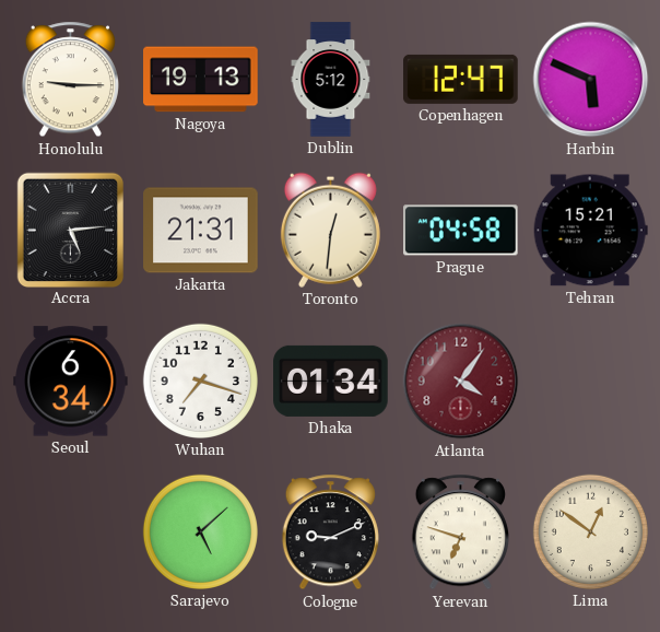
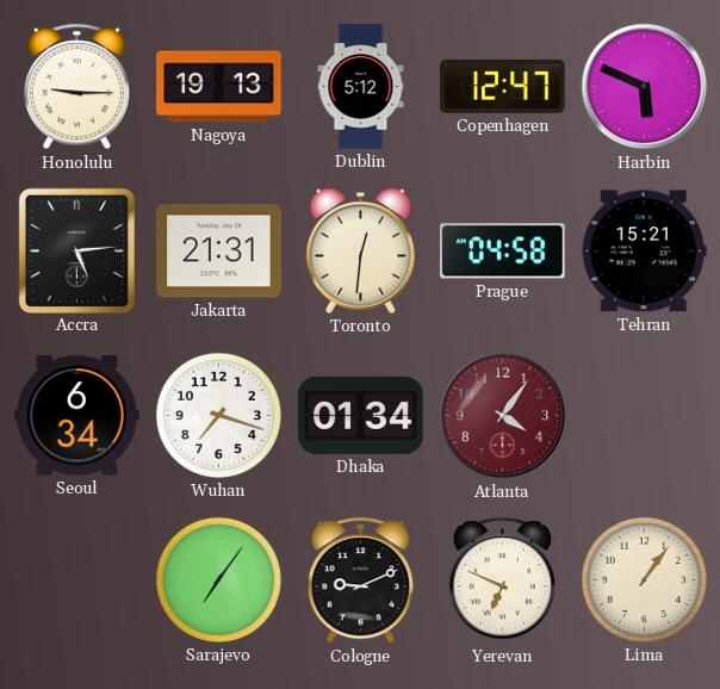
Sarajevo: 5:08 -> 7:06
Yerevan: 6:48 -> 6:49
Lima: 12:51 -> 1:06
